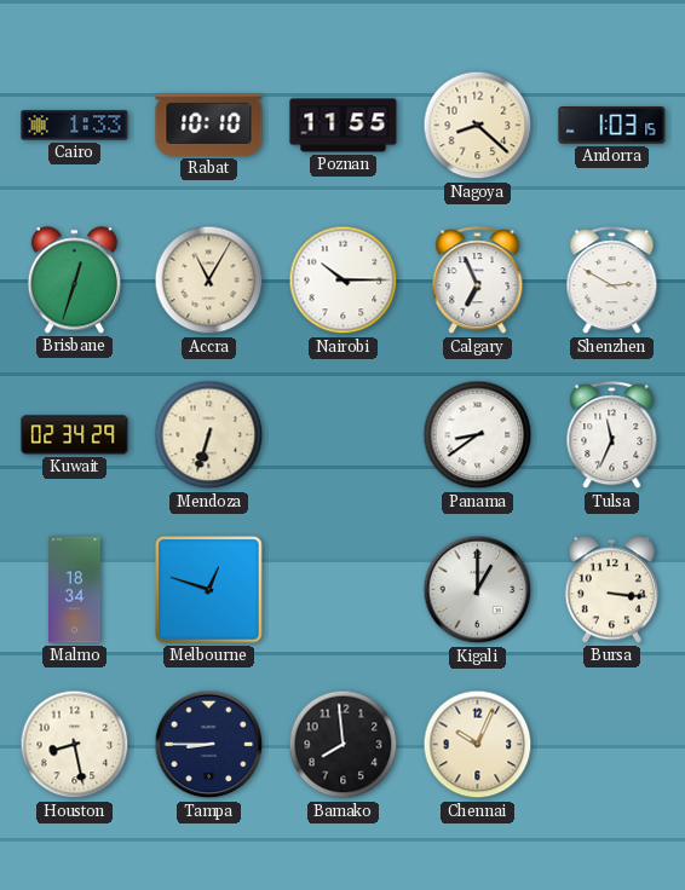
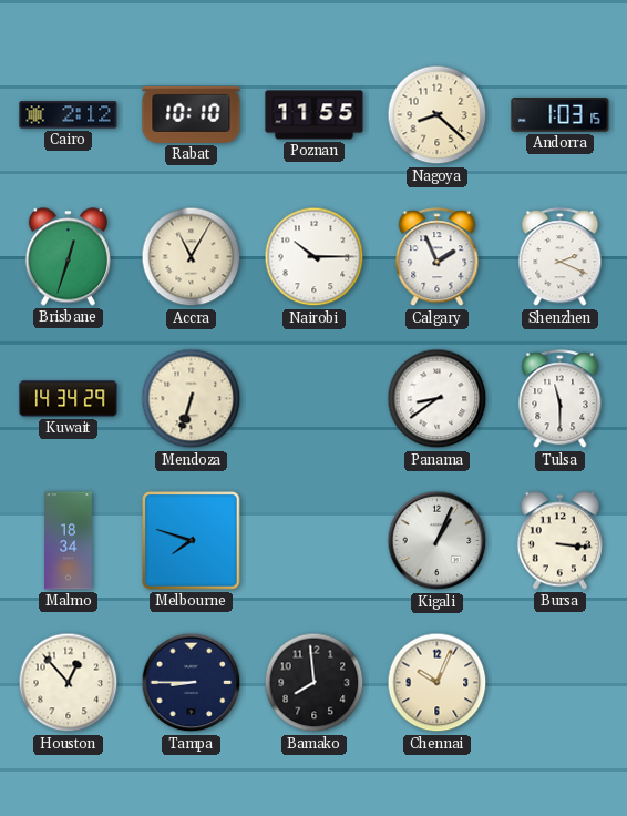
Cairo: 1:33 -> 2:12
Calgary: 6:56 -> 1:56
Shenzhen: 2:50 -> 2:19
Kuwait: 02:34 -> 14:34
Tulsa: 11:34 -> 11:30
Melbourne: 12:48 -> 7:48
Kigali: 1:00 -> 1:04
Houston: 8:28 -> 12:53
